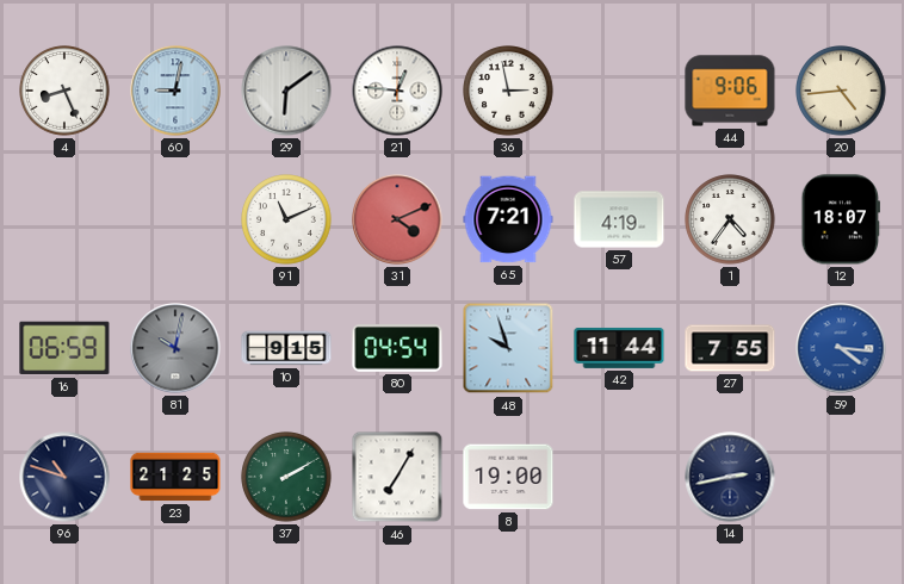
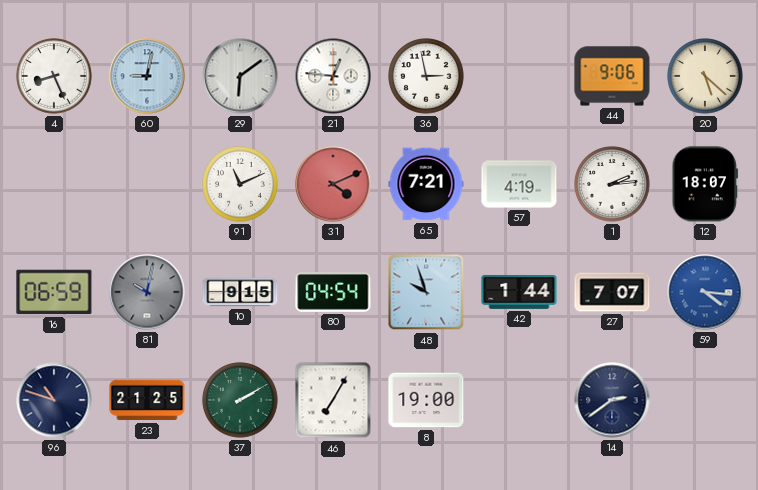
20: 4:44 -> 5:22
1: 4:36 -> 2:14
42: 11:44 -> 1:44
27: 7:55 -> 7:07
14: 2:43 -> 2:39
